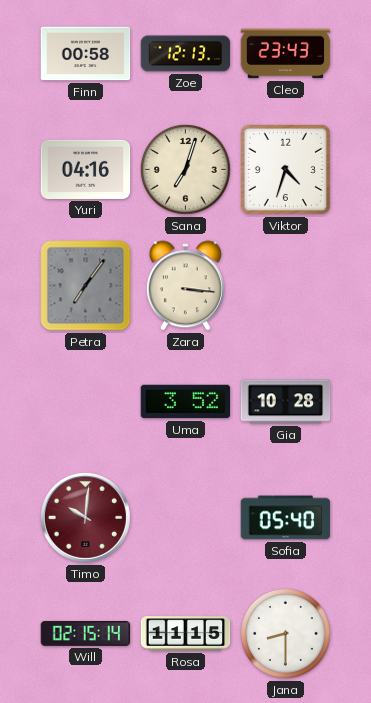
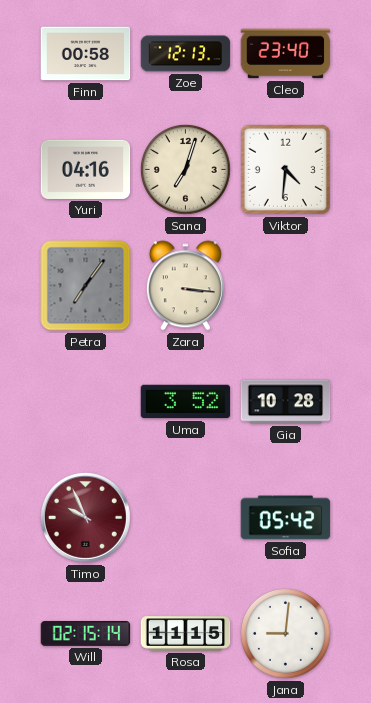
Cleo: 23:43 -> 23:40
Viktor: 4:33 -> 4:31
Timo: 10:01 -> 9:56
Sofia: 05:40 -> 05:42
Jana: 8:30 -> 9:01
